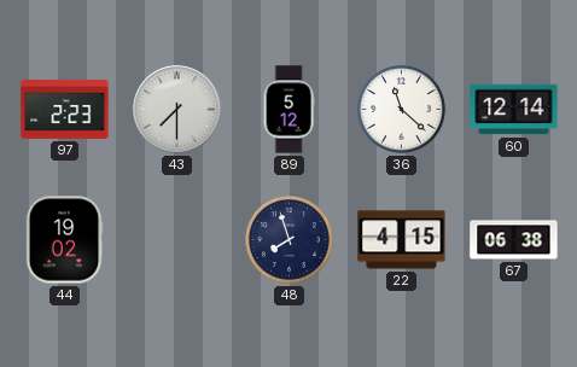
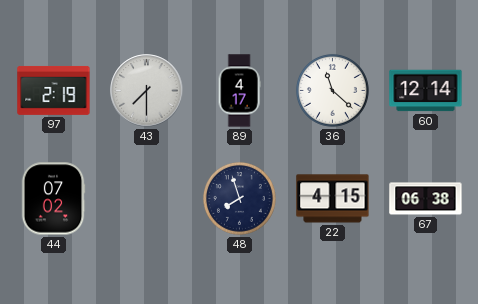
97: 2:23 -> 2:19
89: 5:12 -> 4:17
44: 19:02 -> 07:02
